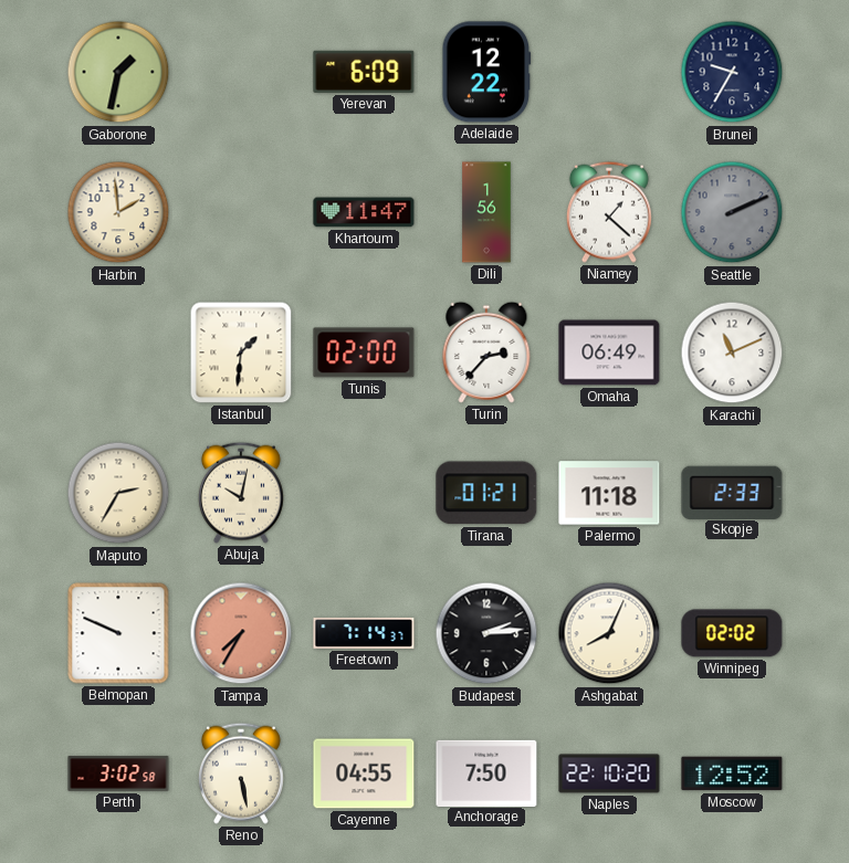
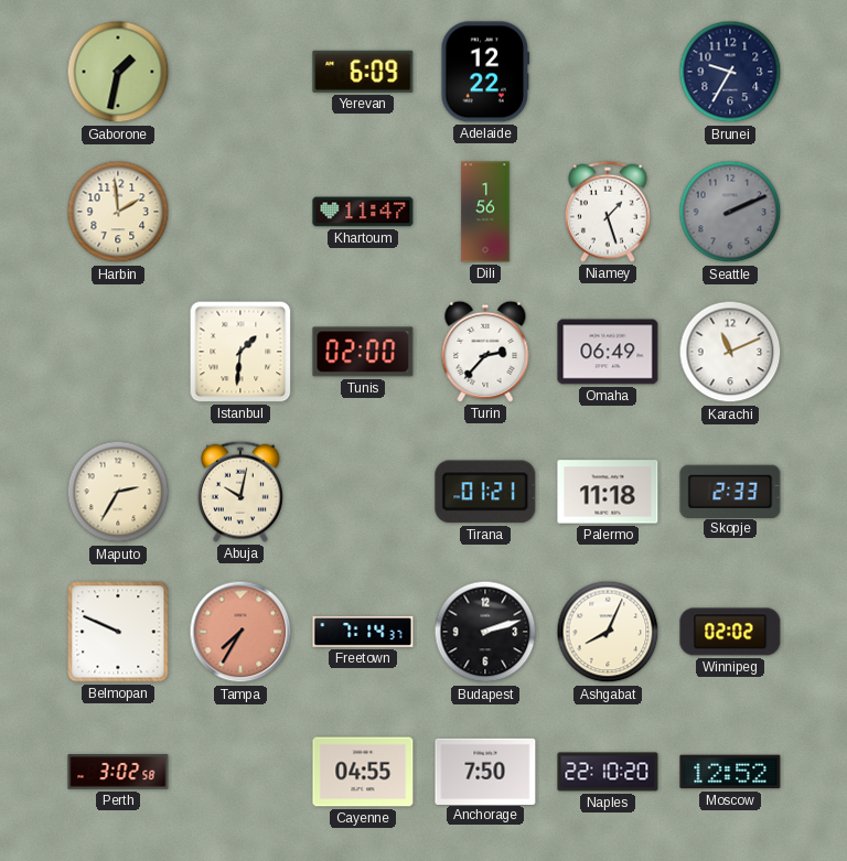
Niamey: 1:22 -> 1:27
Budapest: 2:14 -> 2:12
Reno: 5:28 -> none
